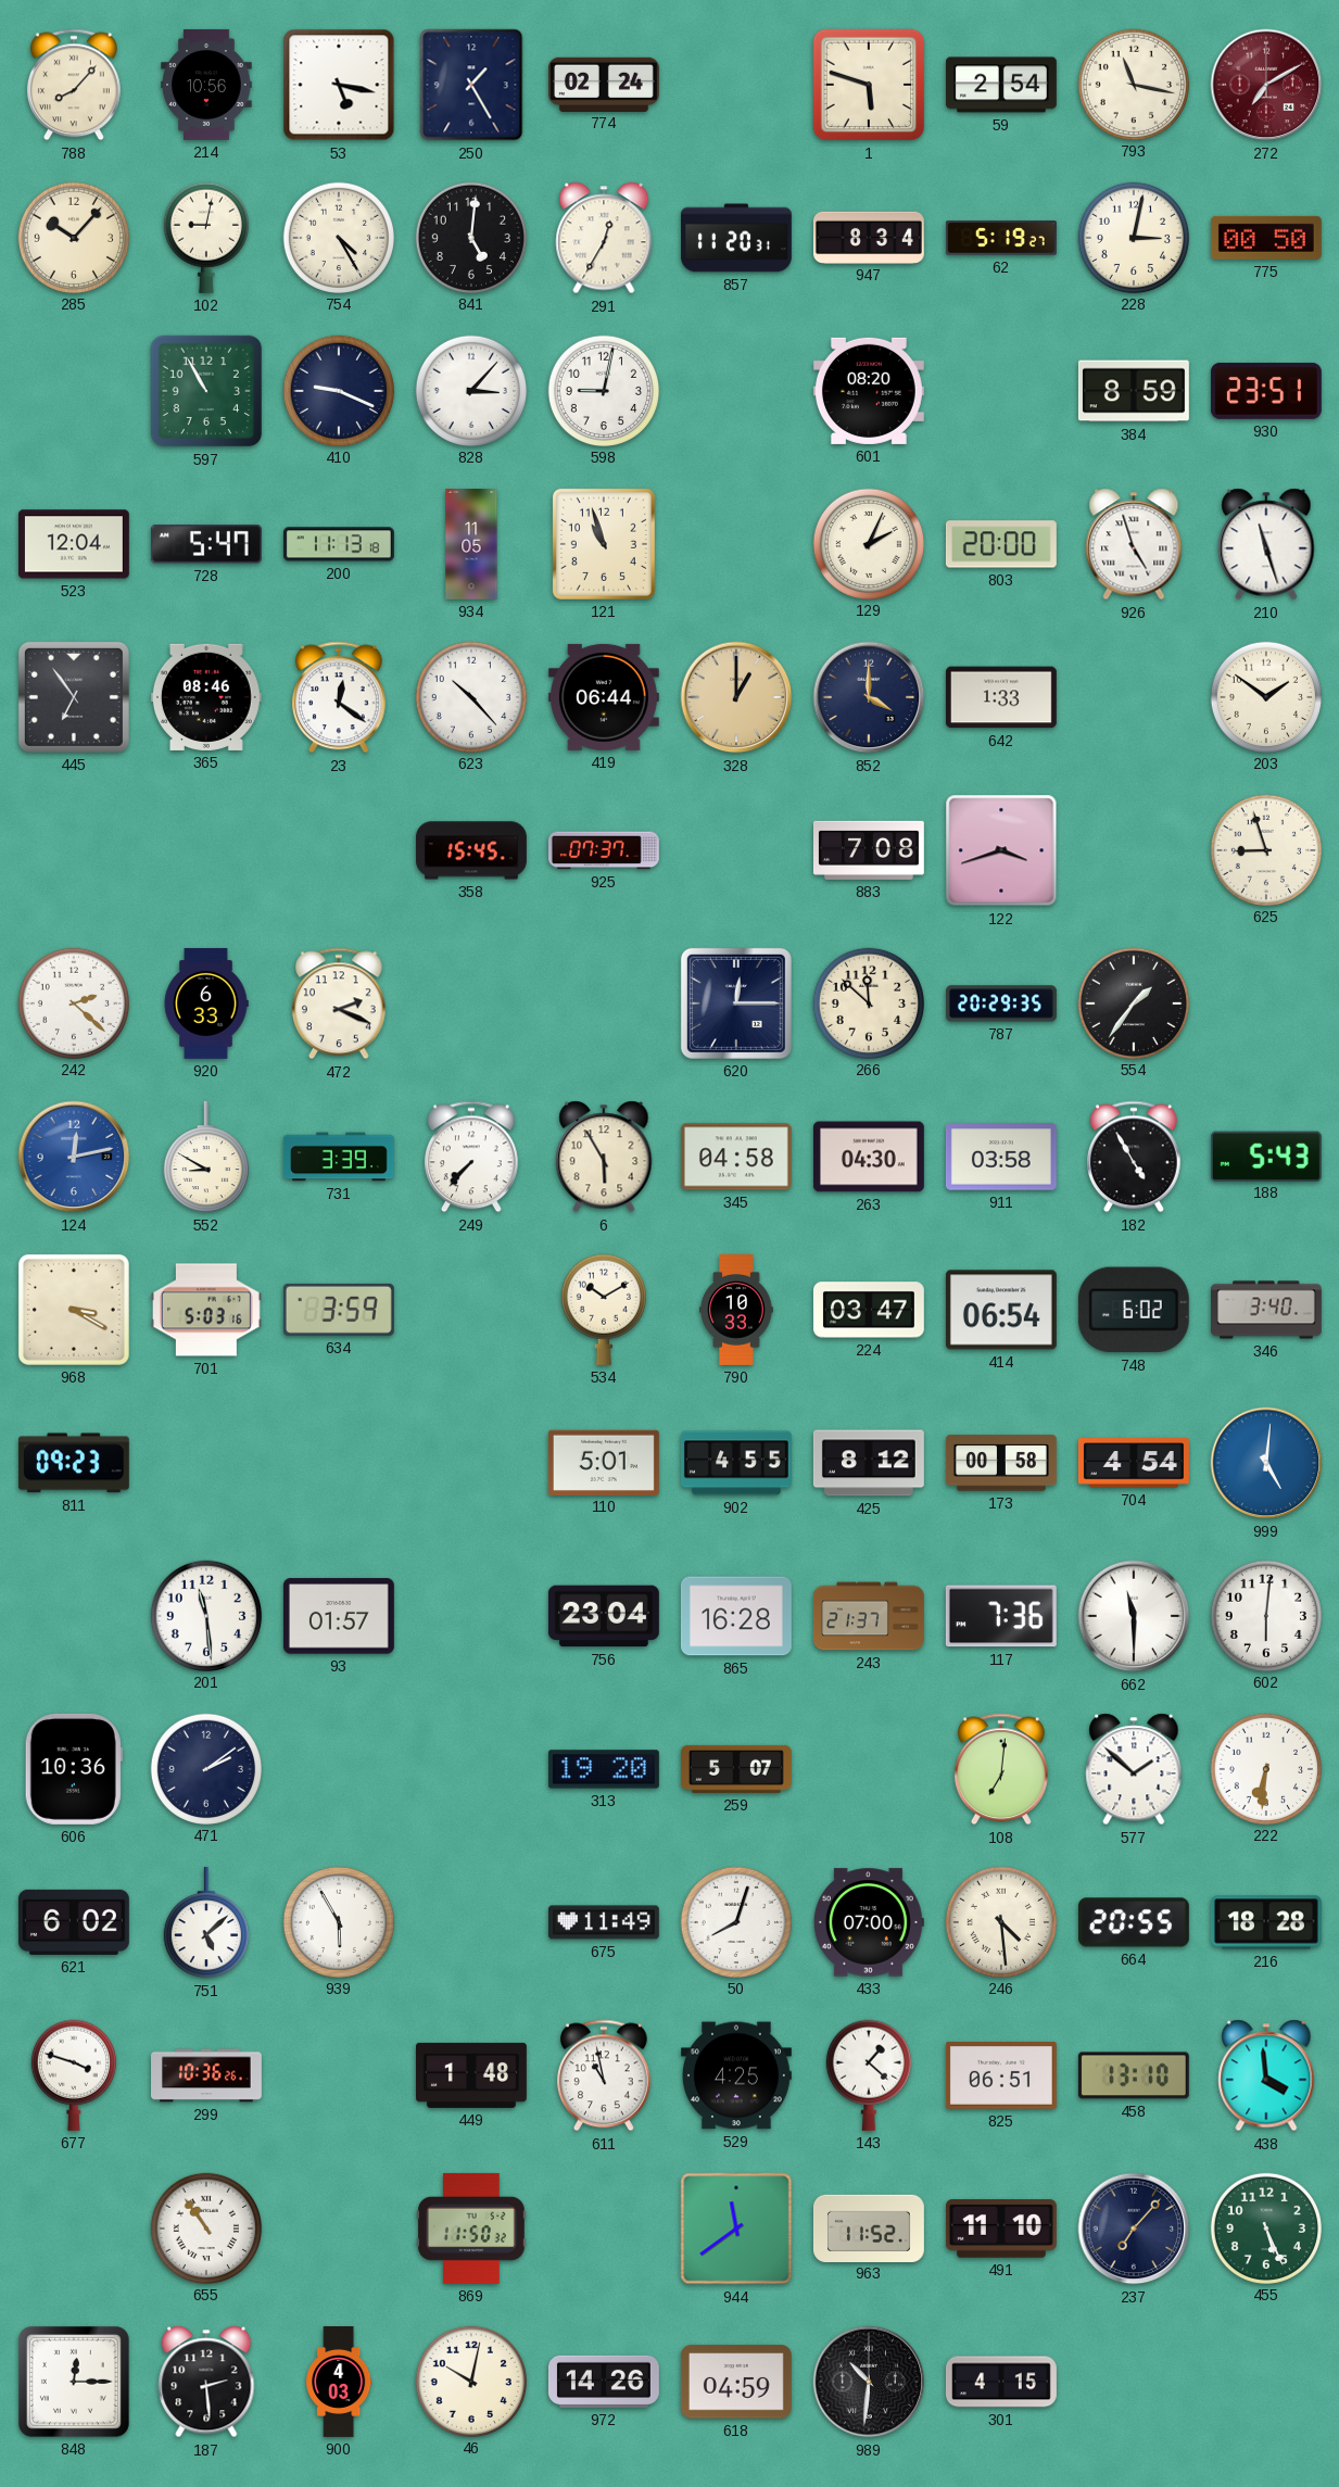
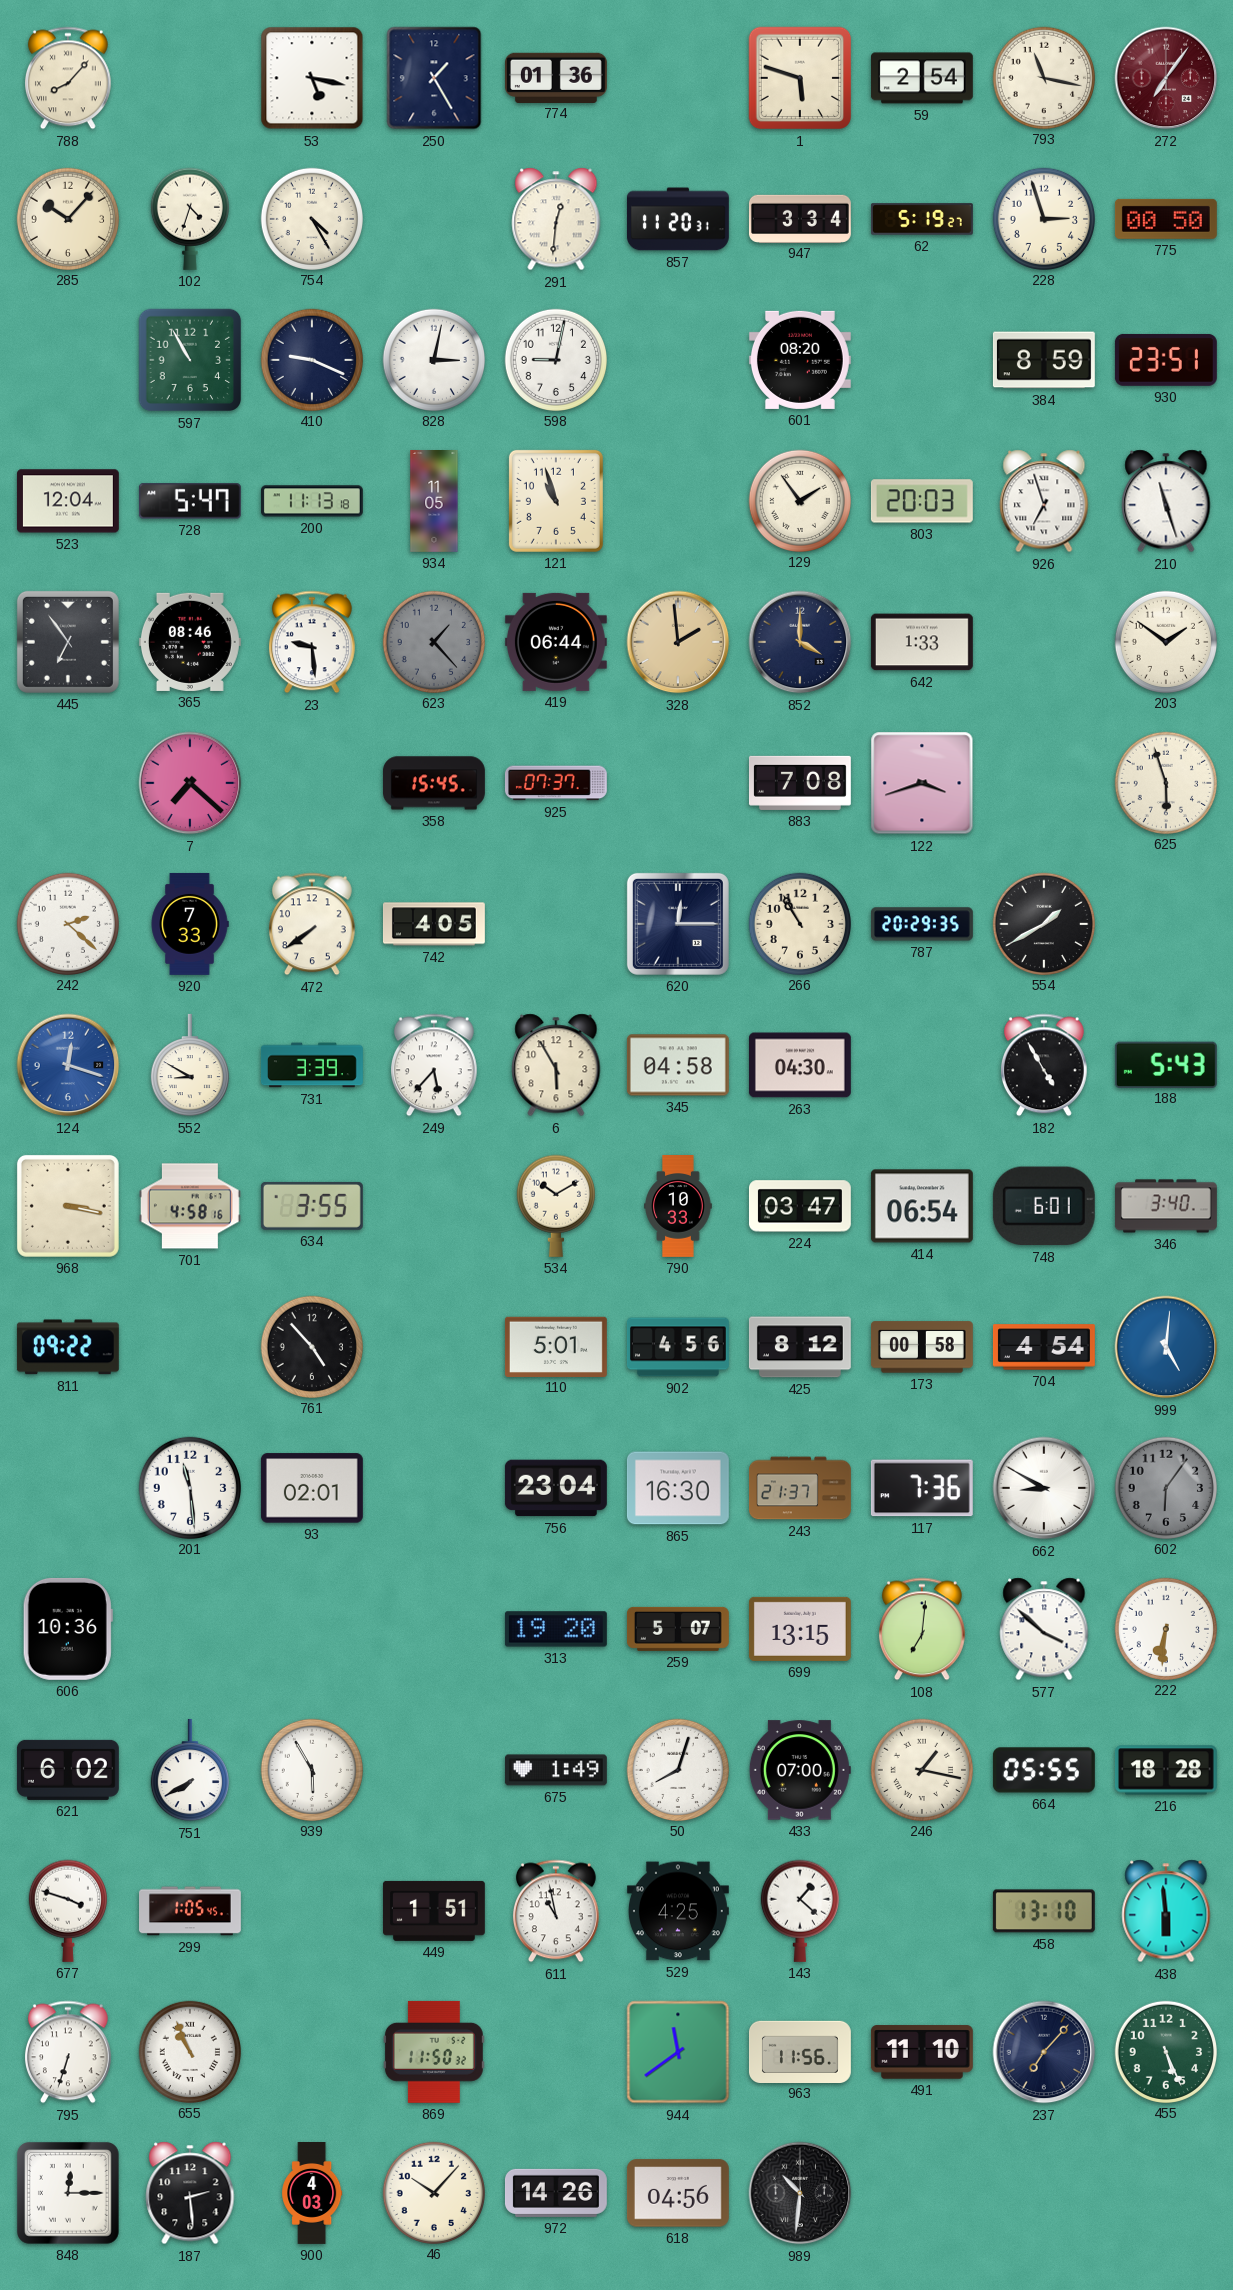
214: 10:56 -> none
774: 02:24 -> 01:36
272: 7:10 -> 7:06
102: 9:02 -> 4:33
841: 5:01 -> none
291: 12:35 -> 12:31
947: 8:34 -> 3:34
228: 3:02 -> 2:57
828: 3:07 -> 3:02
129: 2:04 -> 1:54
803: 20:00 -> 20:03
926: 4:57 -> 6:57
23: 12:21 -> 9:29
623: 10:23 -> 1:23
623 dial: white -> grey
328: 1:00 -> 1:59
7: none -> 7:22
625: 8:57 -> 5:57
920: 6:33 -> 7:33
472: 2:19 -> 7:39
742: none -> 4:05
266: 11:52 -> 10:55
554: 1:36 -> 1:40
124: 12:13 -> 12:18
249: 7:37 -> 5:37
911: 03:58 -> none
968: 3:20 -> 3:17
701: 5:03 -> 4:58
634: 3:59 -> 3:55
748: 6:02 -> 6:01
811: 09:23 -> 09:22
761: none -> 4:53
902: 4:55 -> 4:56
93: 01:57 -> 02:01
865: 16:28 -> 16:30
662: 11:30 -> 8:50
602: 6:01 -> 6:06
602 dial: white -> grey
471: 2:09 -> none
699: none -> 13:15
577: 1:52 -> 3:52
751: 5:08 -> 7:40
675: 11:49 -> 1:49
246: 4:29 -> 1:17
664: 20:55 -> 05:55
299: 10:36 -> 1:05
449: 1:48 -> 1:51
825: 06:51 -> none
438: 3:59 -> 5:59
795: none -> 6:33
655: 10:54 -> 10:56
963: 11:52 -> 11:56
46: 10:02 -> 10:07
618: 04:59 -> 04:56
301: 4:15 -> none
